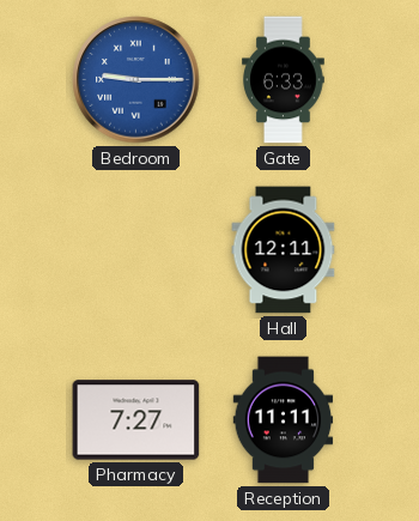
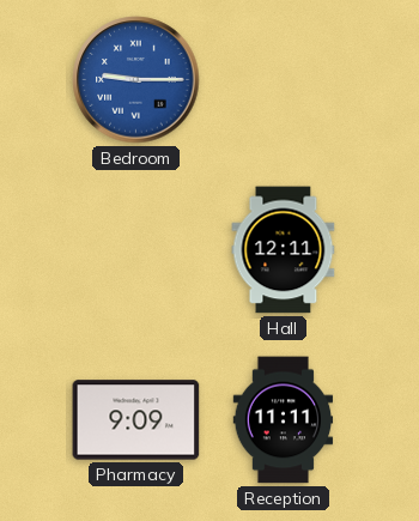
Gate: 6:33 -> none
Pharmacy: 7:27 -> 9:09
